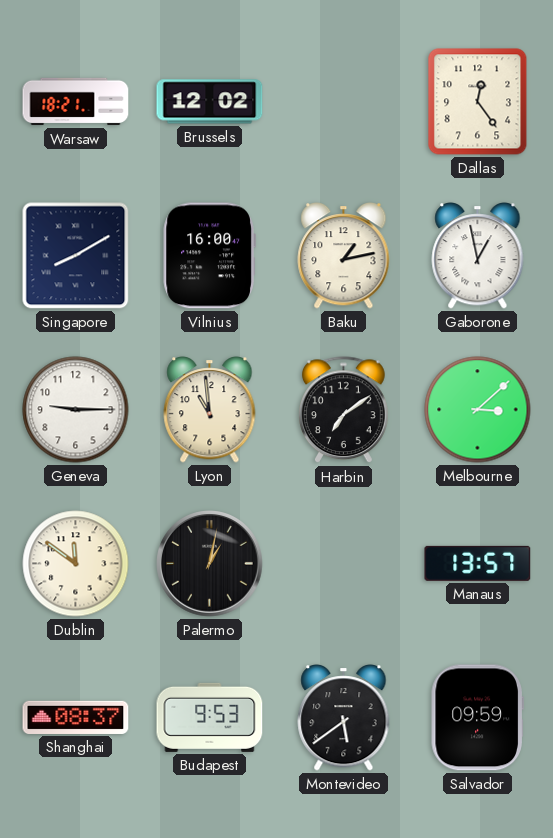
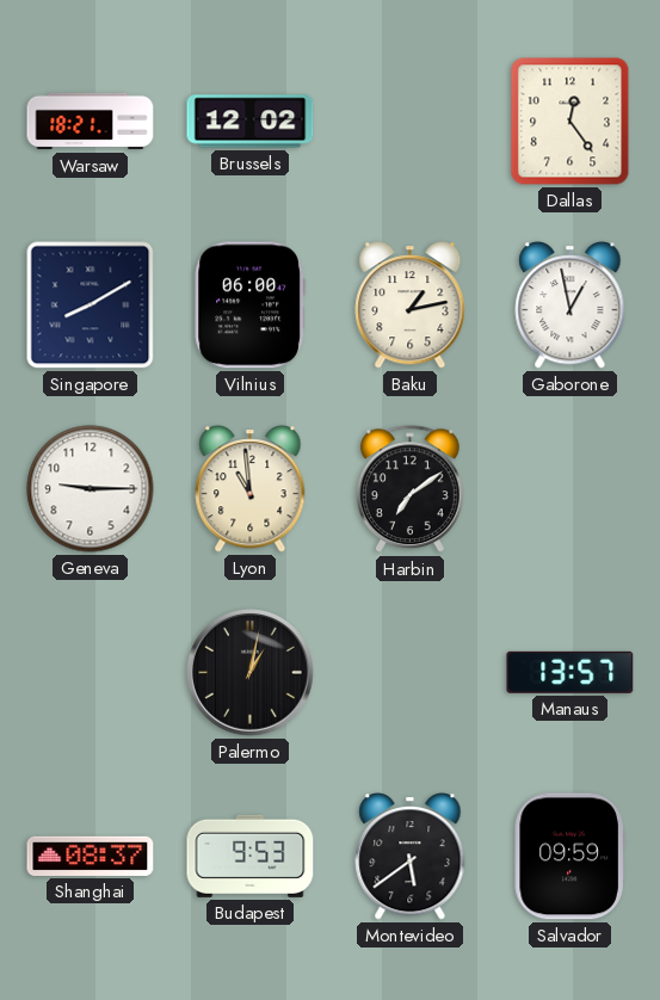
Vilnius: 16:00 -> 06:00
Melbourne: 3:08 -> none
Dublin: 11:51 -> none
